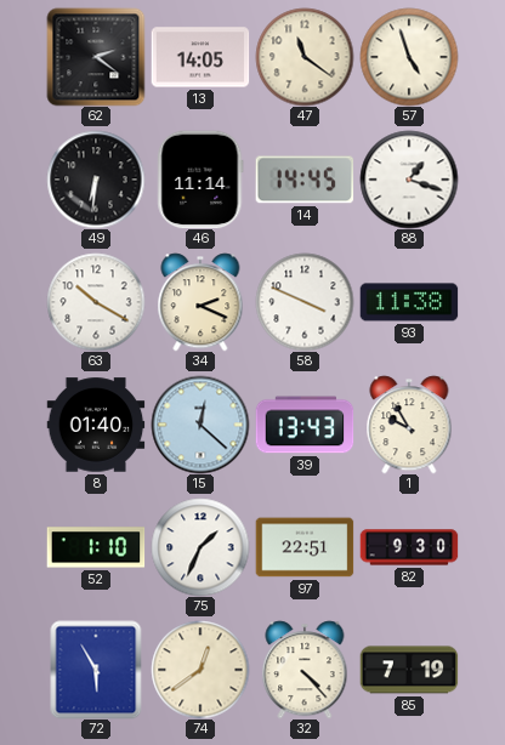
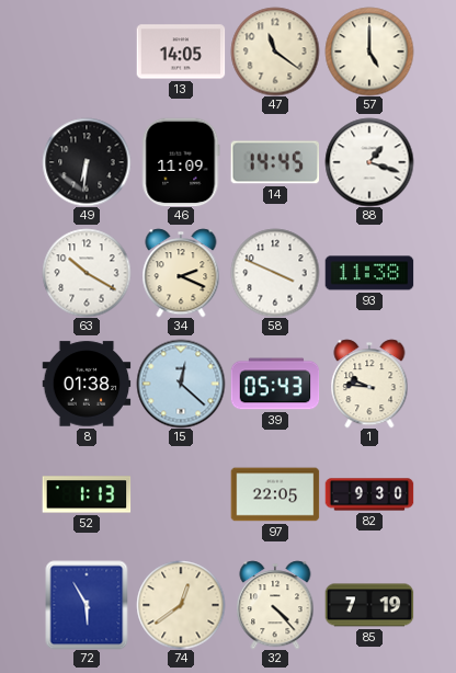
62: 2:21 -> none
57: 4:57 -> 5:00
46: 11:14 -> 11:09
8: 01:40 -> 01:38
39: 13:43 -> 05:43
1: 9:55 -> 9:46
52: 1:10 -> 1:13
75: 1:34 -> none
97: 22:51 -> 22:05
